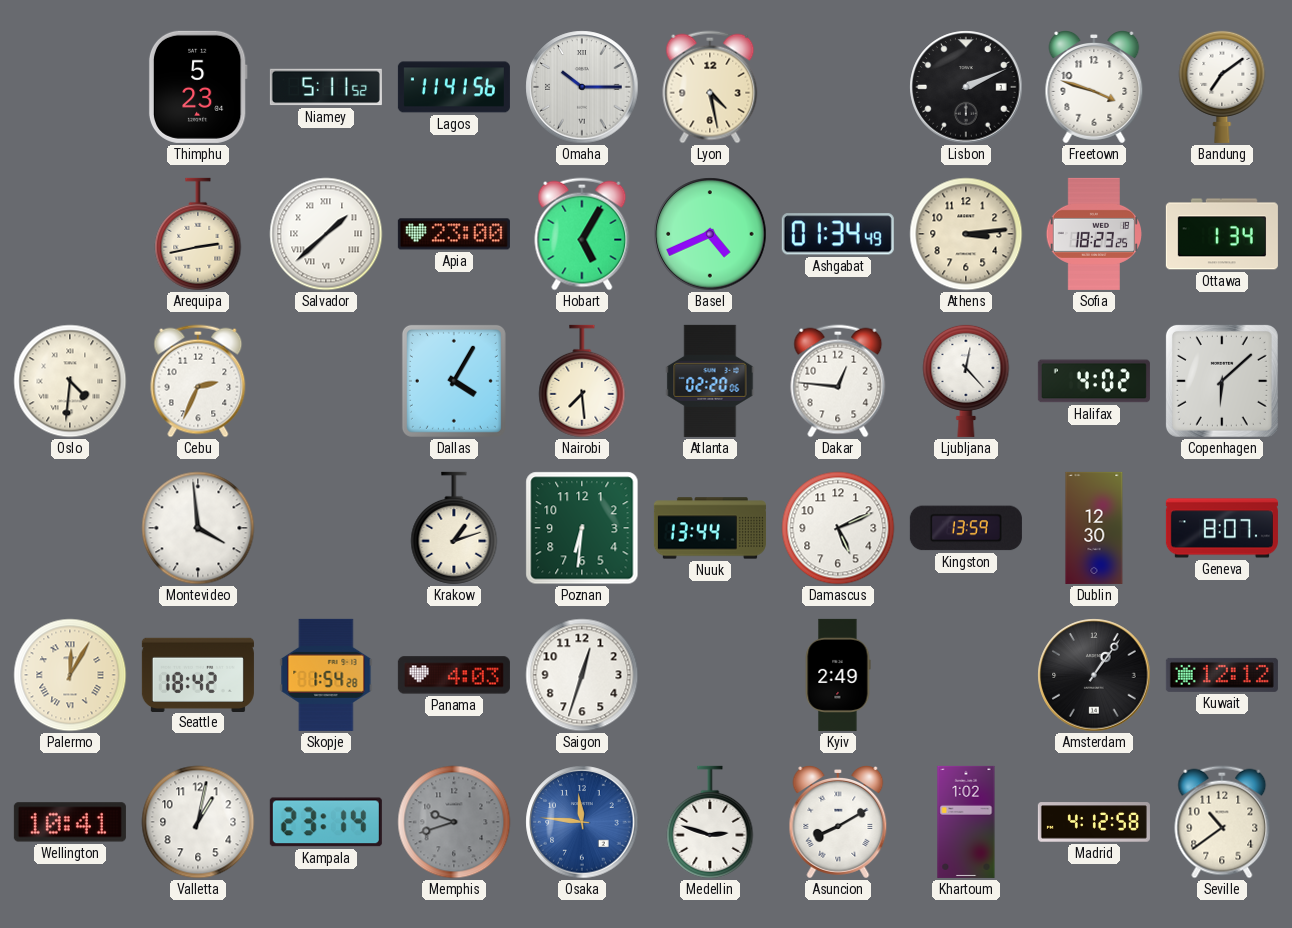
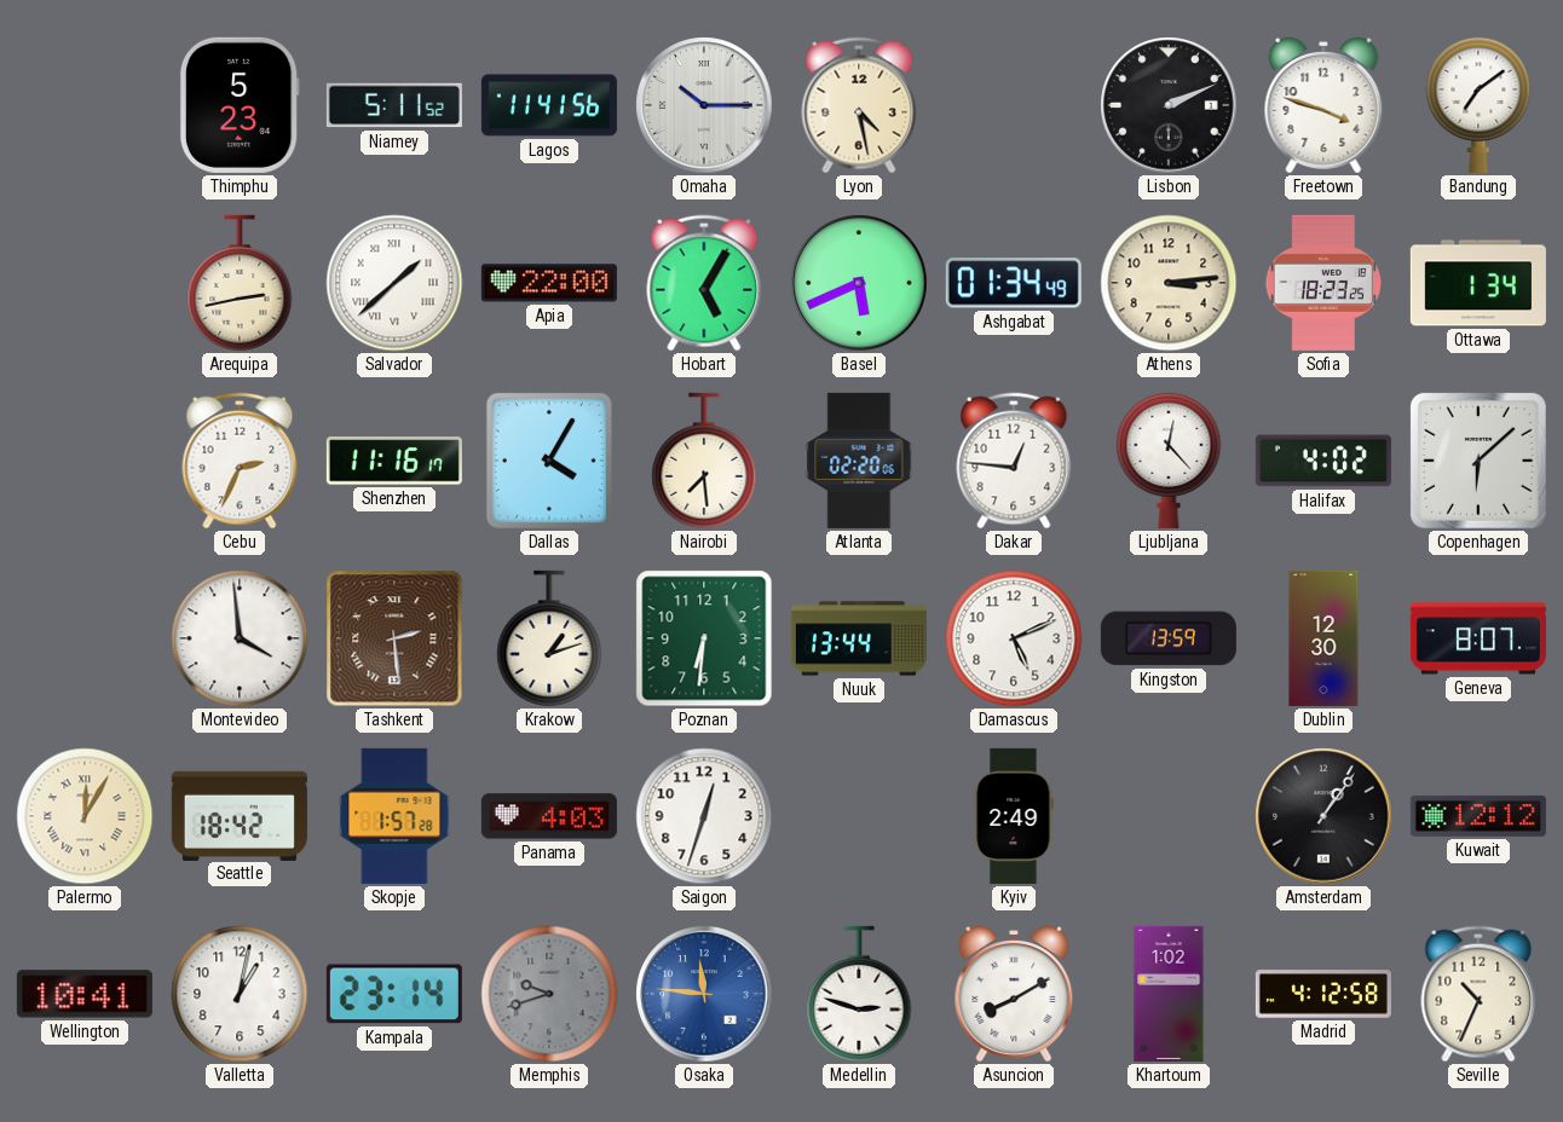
Apia: 23:00 -> 22:00
Basel: 4:41 -> 5:41
Oslo: 4:31 -> none
Shenzhen: none -> 11:16
Tashkent: none -> 2:29
Skopje: 1:54 -> 1:57
Seville: 10:39 -> 10:34
